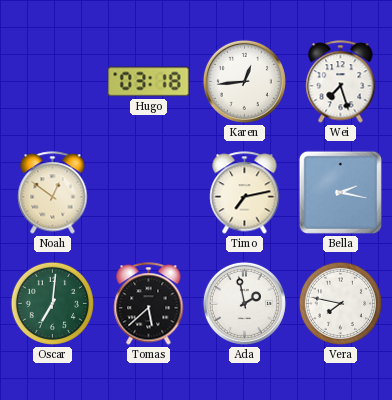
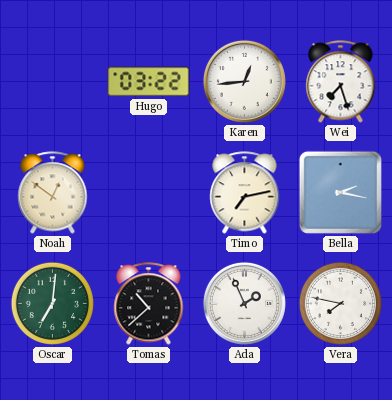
Hugo: 03:18 -> 03:22
Tomas: 5:38 -> 10:38
Ada: 1:58 -> 1:56
